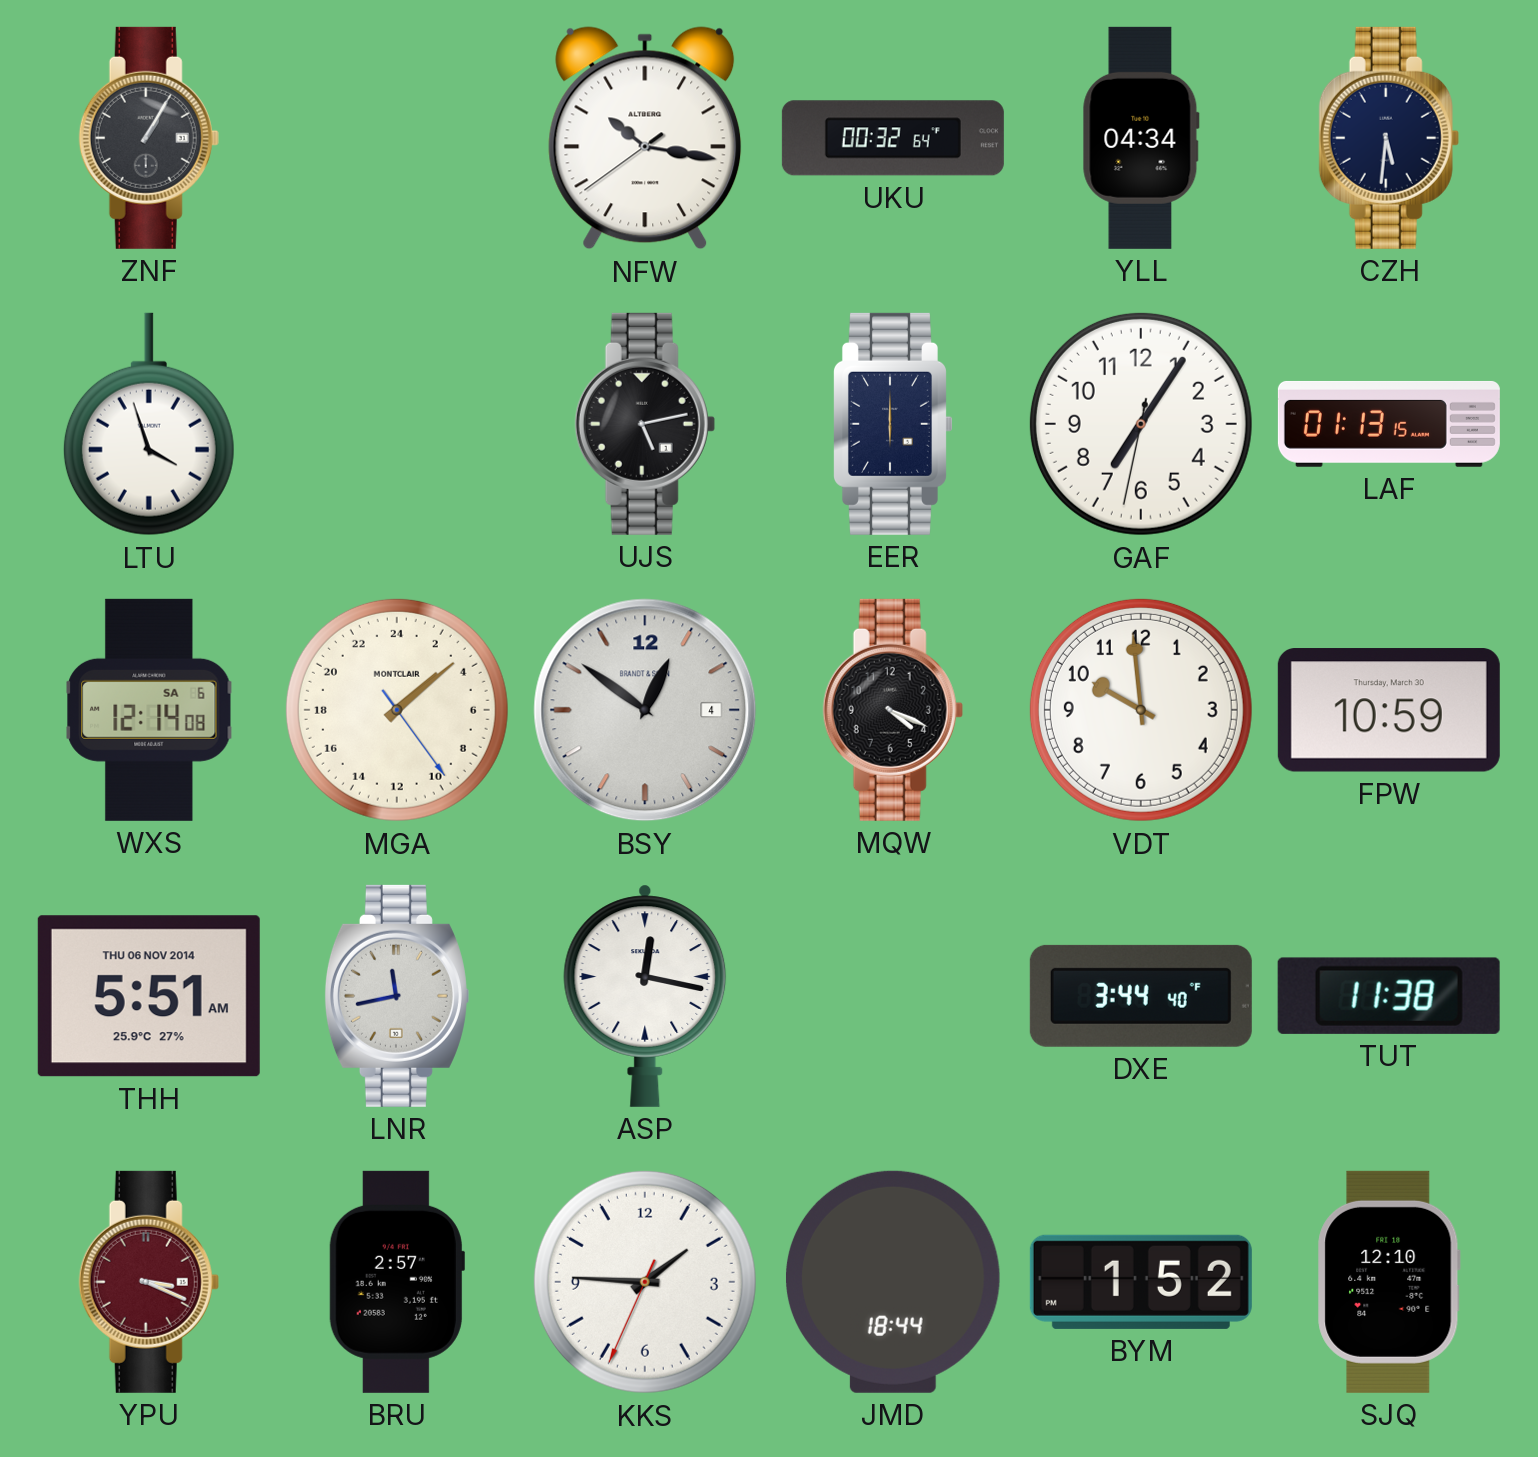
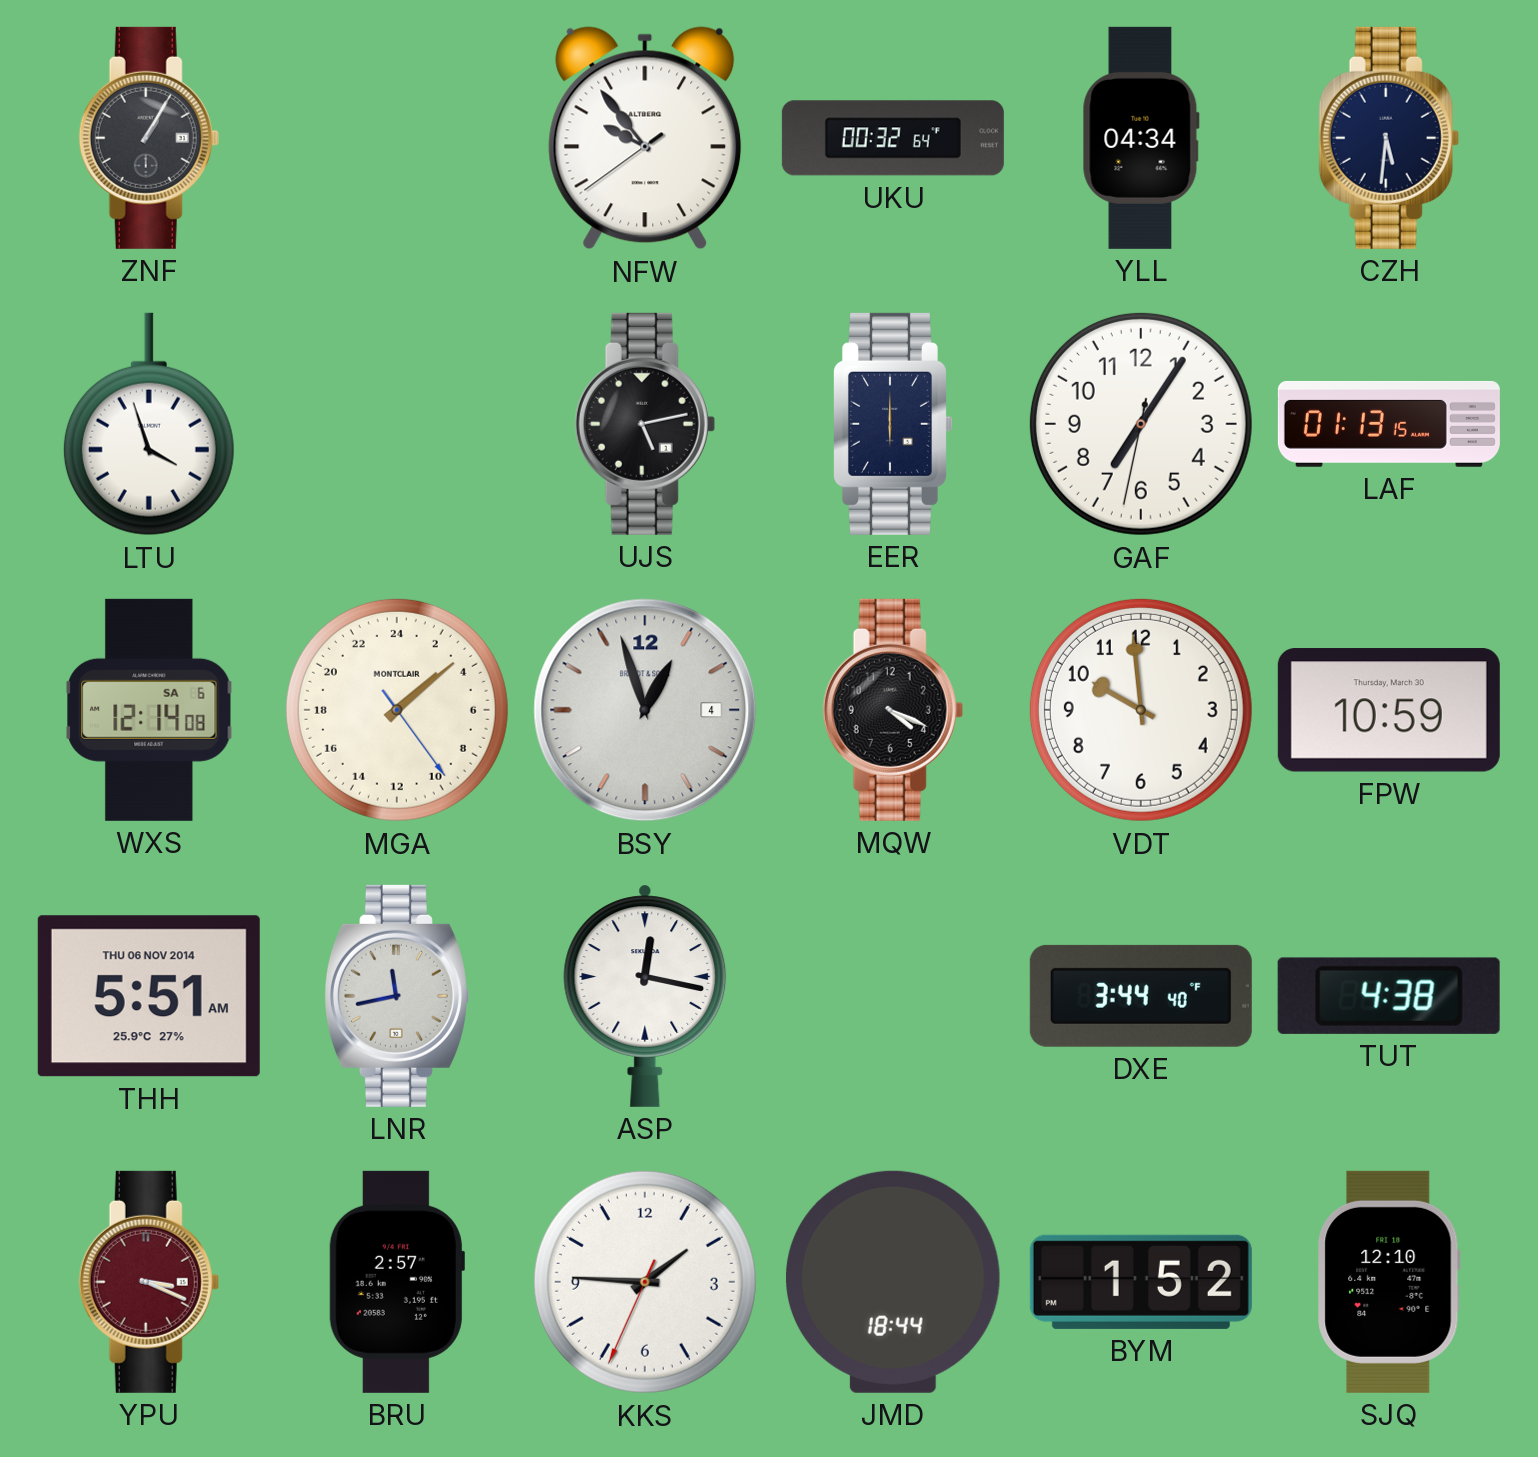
NFW: 10:16 -> 9:53
BSY: 12:51 -> 12:57
TUT: 11:38 -> 4:38
